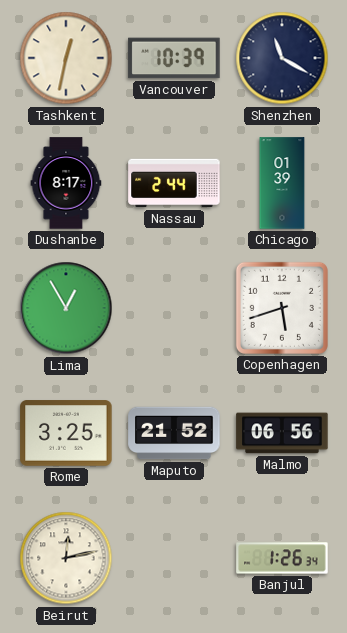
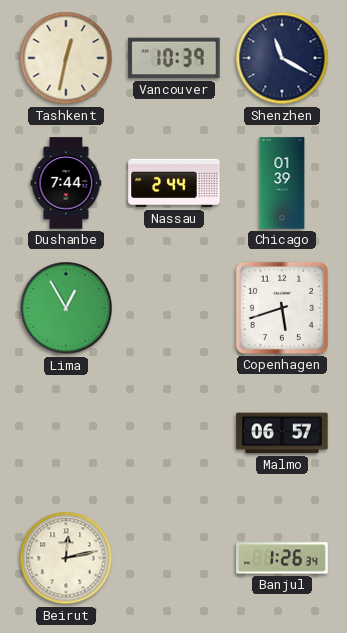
Dushanbe: 8:17 -> 7:44
Rome: 3:25 -> none
Maputo: 21:52 -> none
Malmo: 06:56 -> 06:57
